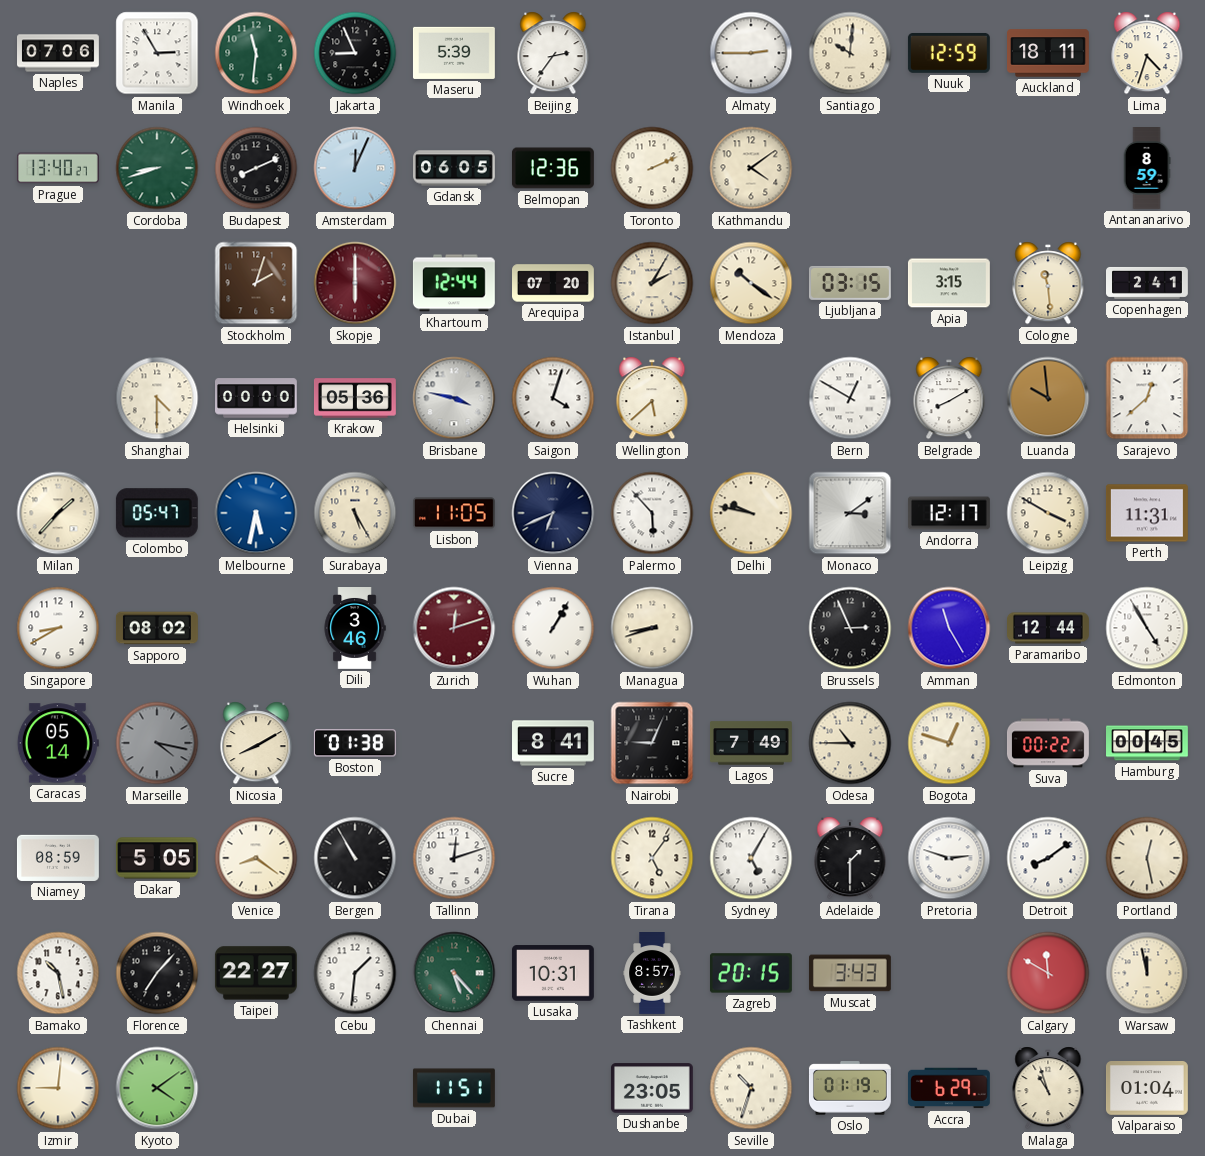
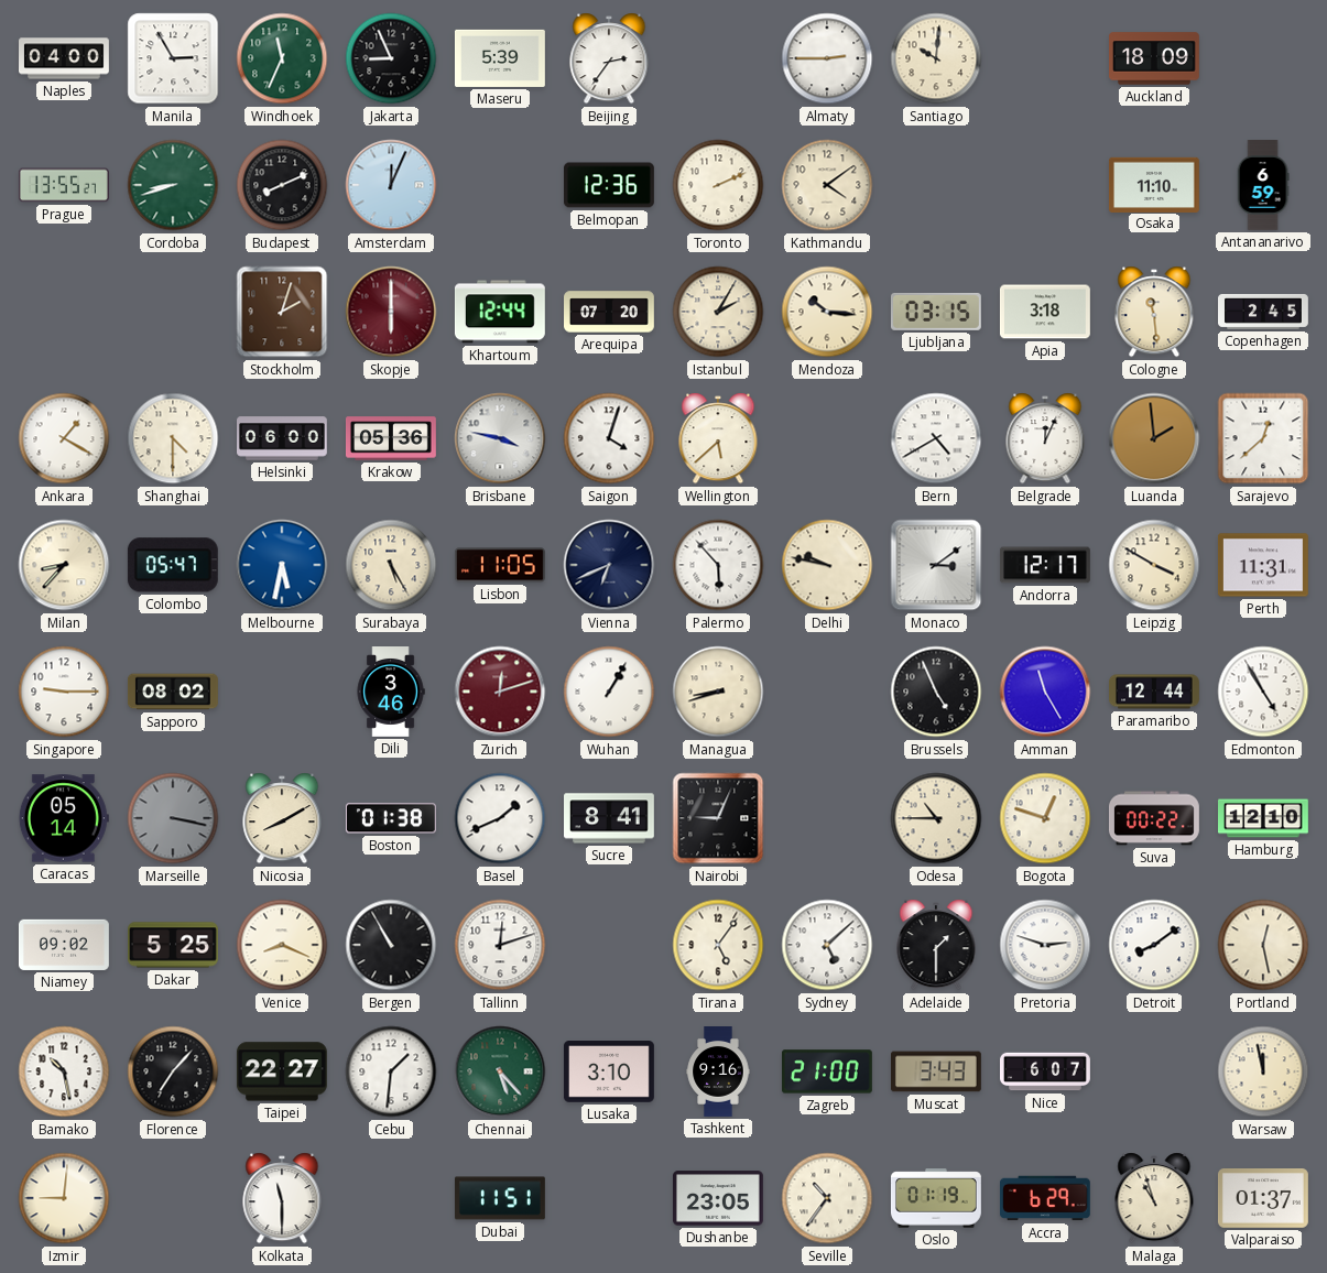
Naples: 07:06 -> 04:00
Windhoek: 11:31 -> 11:34
Nuuk: 12:59 -> none
Auckland: 18:11 -> 18:09
Lima: 4:33 -> none
Prague: 13:40 -> 13:55
Gdansk: 06:05 -> none
Osaka: none -> 11:10
Antananarivo: 8:59 -> 6:59
Mendoza: 10:21 -> 10:16
Apia: 3:15 -> 3:18
Copenhagen: 2:41 -> 2:45
Ankara: none -> 1:20
Helsinki: 00:00 -> 06:00
Bern: 12:50 -> 4:40
Belgrade: 8:10 -> 12:04
Luanda: 9:59 -> 1:59
Milan: 1:37 -> 8:37
Singapore: 8:40 -> 9:15
Brussels: 2:56 -> 4:56
Marseille: 4:17 -> 3:17
Basel: none -> 1:41
Lagos: 7:49 -> none
Hamburg: 00:45 -> 12:10
Niamey: 08:59 -> 09:02
Dakar: 5:05 -> 5:25
Venice: 8:21 -> 8:19
Sydney: 5:05 -> 5:08
Lusaka: 10:31 -> 3:10
Tashkent: 8:57 -> 9:16
Zagreb: 20:15 -> 21:00
Nice: none -> 6:07
Calgary: 11:50 -> none
Kyoto: 4:09 -> none
Kolkata: none -> 11:30
Seville: 10:33 -> 10:36
Valparaiso: 01:04 -> 01:37
